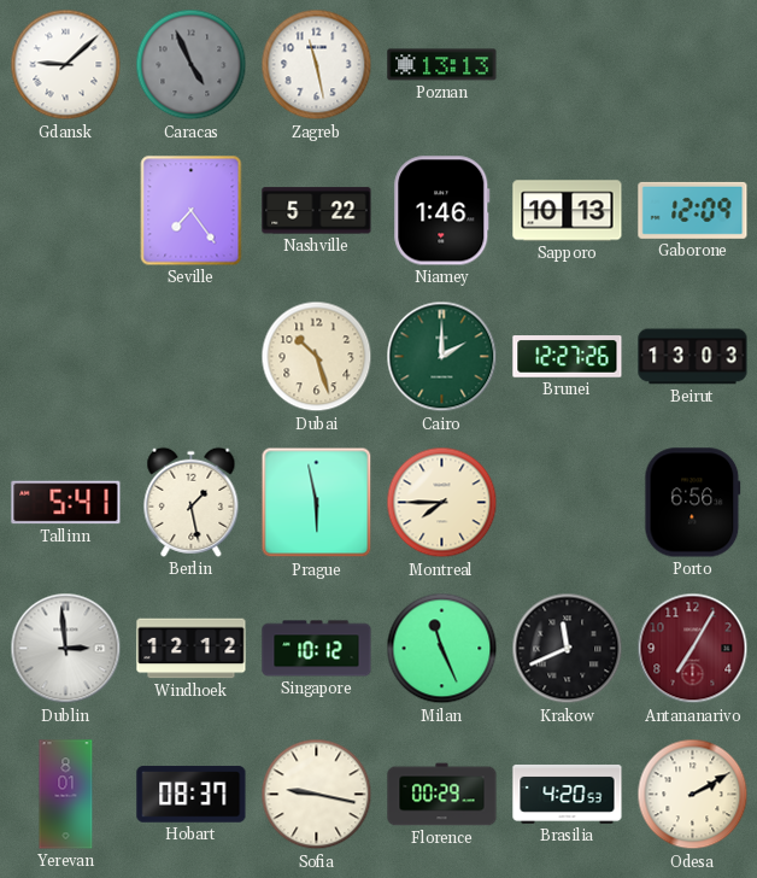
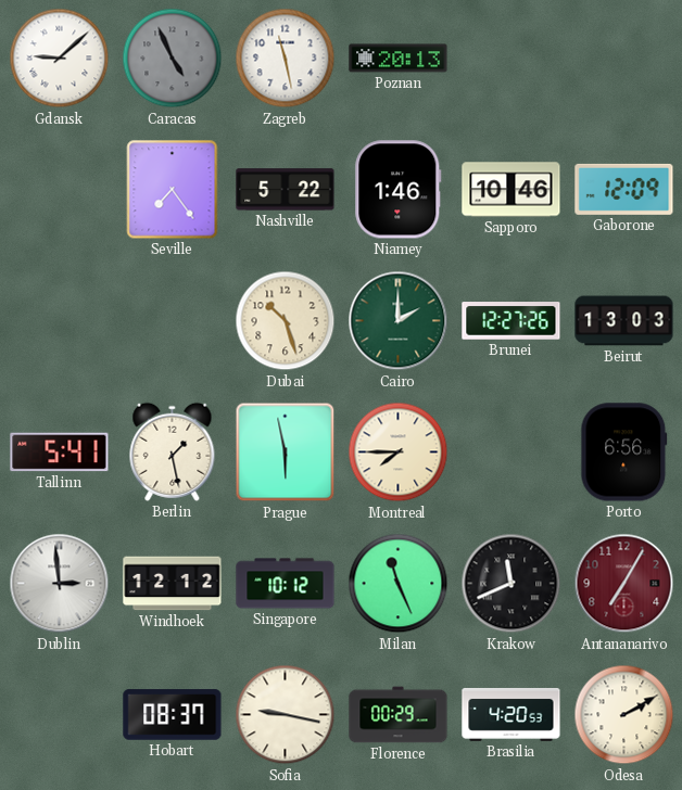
Poznan: 13:13 -> 20:13
Sapporo: 10:13 -> 10:46
Yerevan: 8:01 -> none
